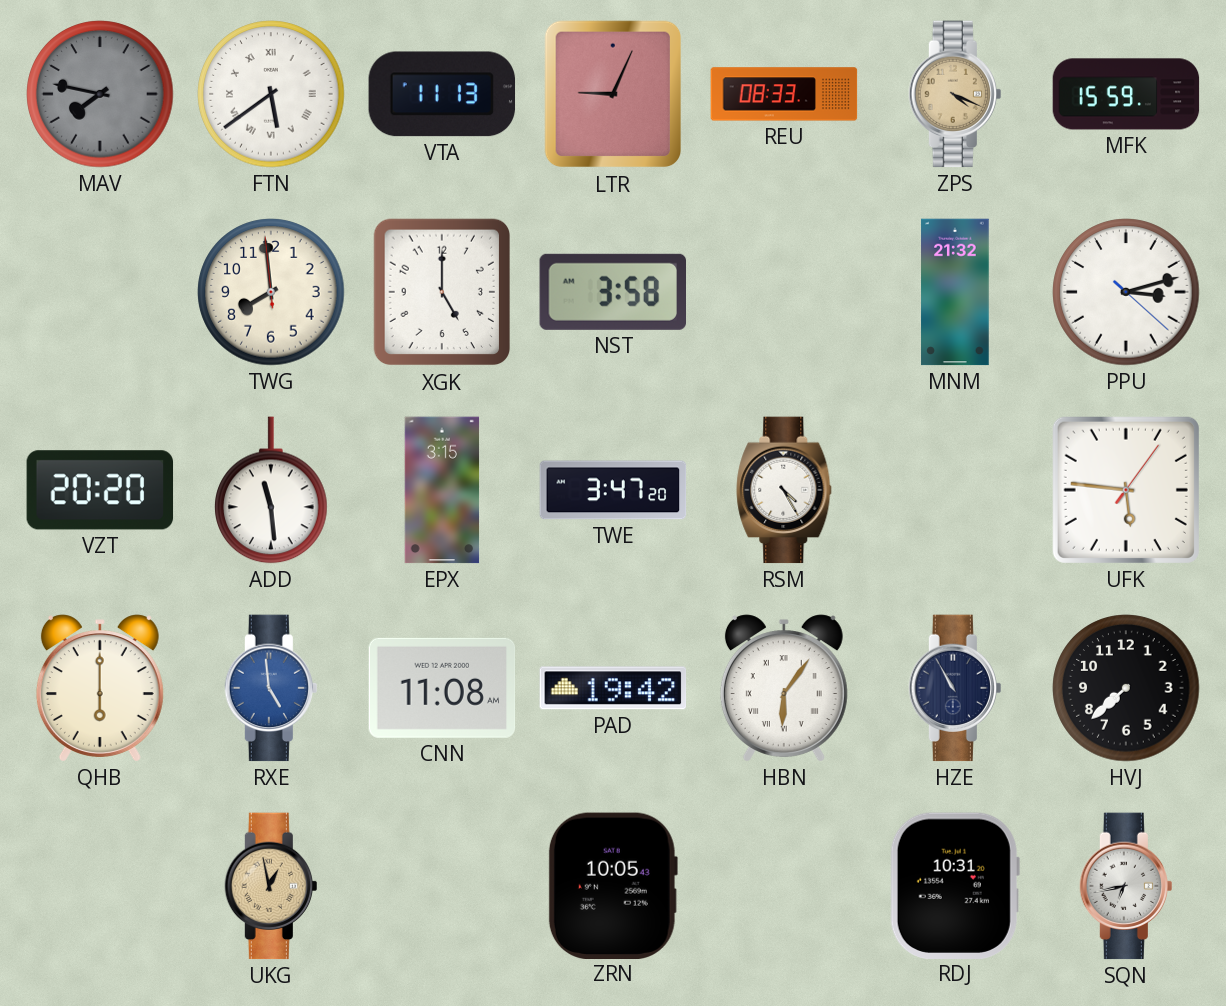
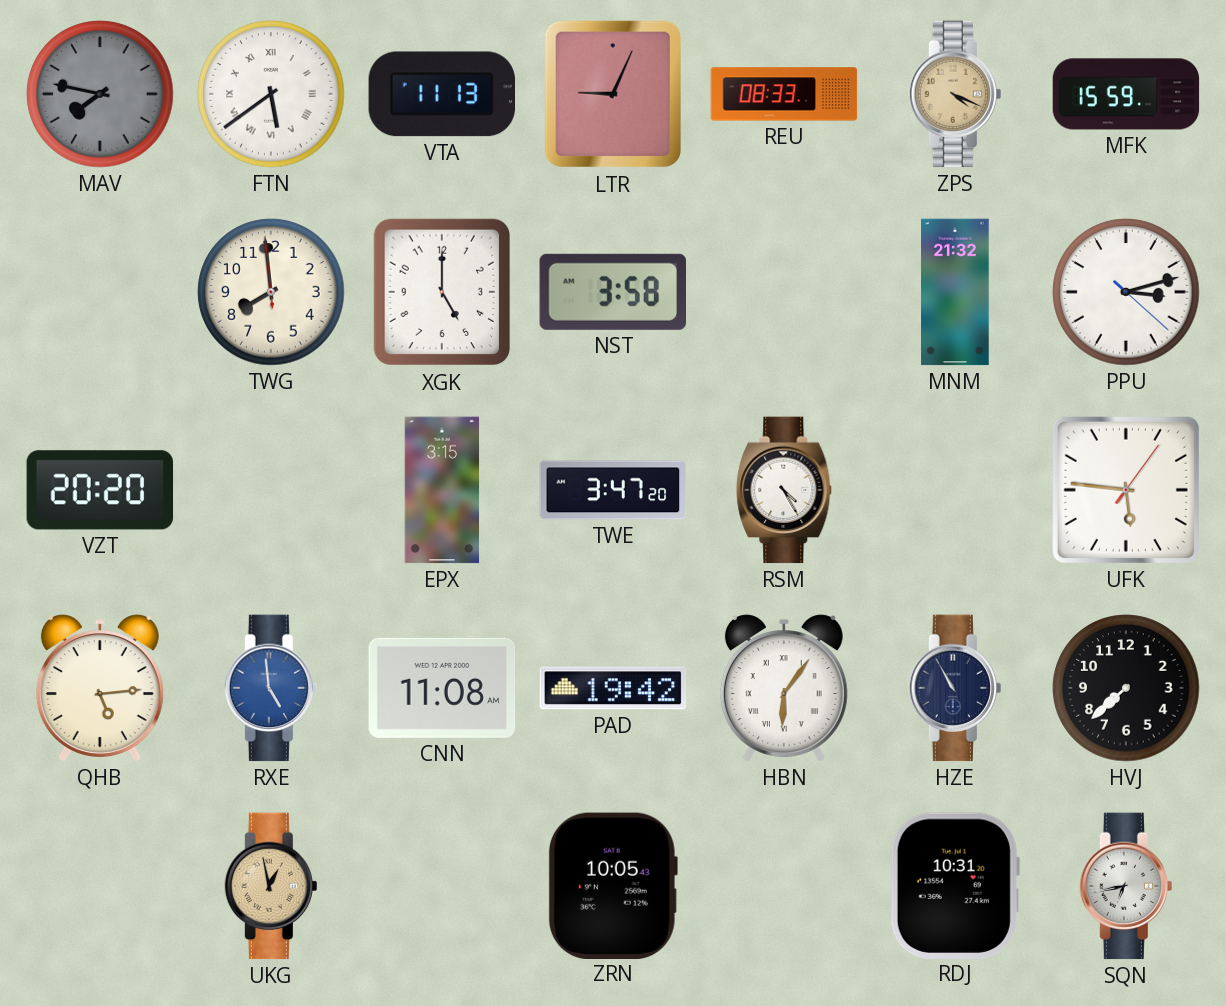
ADD: 11:29 -> none
QHB: 6:00 -> 5:14
